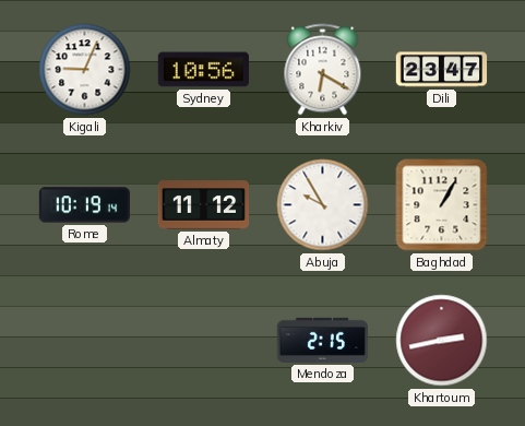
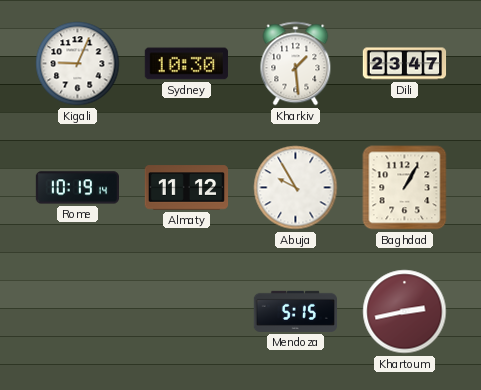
Sydney: 10:56 -> 10:30
Kharkiv: 6:20 -> 1:29
Mendoza: 2:15 -> 5:15
